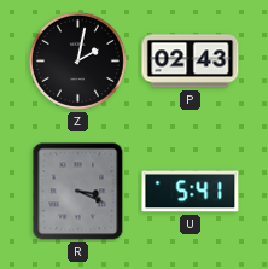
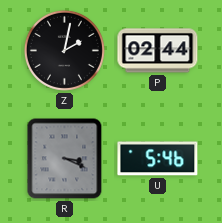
P: 02:43 -> 02:44
U: 5:41 -> 5:46
